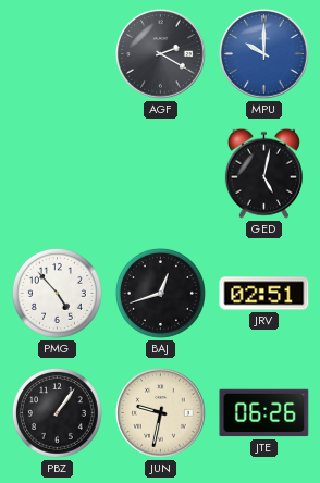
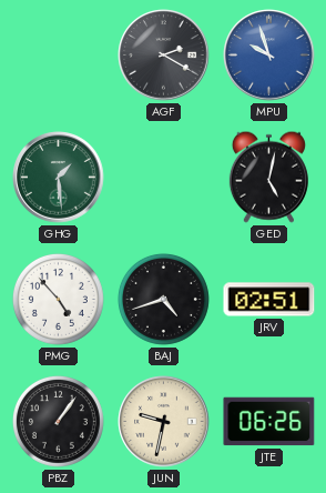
MPU: 10:00 -> 9:57
GHG: none -> 1:29
BAJ: 12:42 -> 4:42
